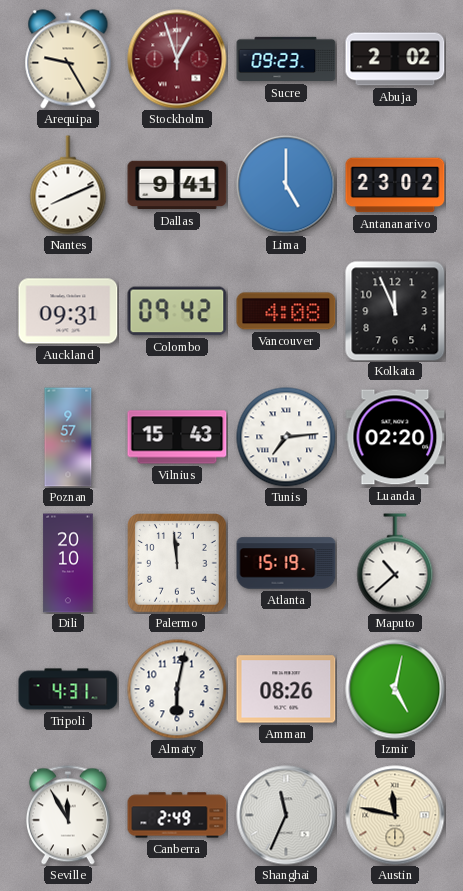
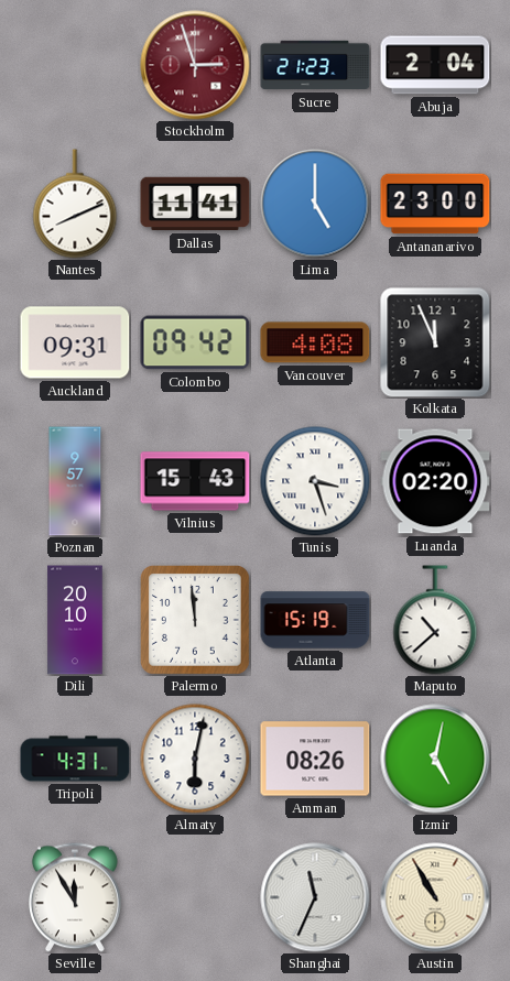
Arequipa: 9:25 -> none
Stockholm: 12:57 -> 2:57
Sucre: 09:23 -> 21:23
Abuja: 2:02 -> 2:04
Dallas: 9:41 -> 11:41
Antananarivo: 23:02 -> 23:00
Tunis: 7:14 -> 3:27
Canberra: 2:49 -> none
Austin: 11:47 -> 10:55
